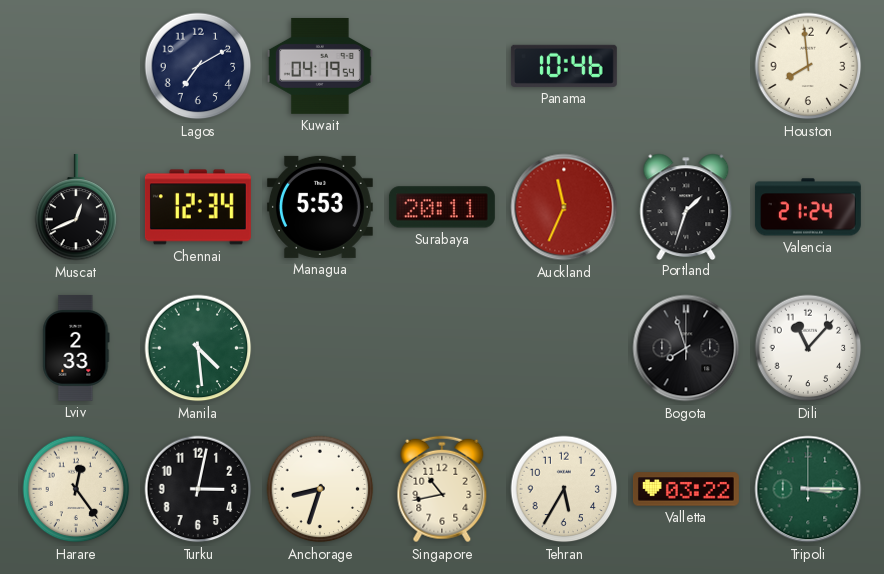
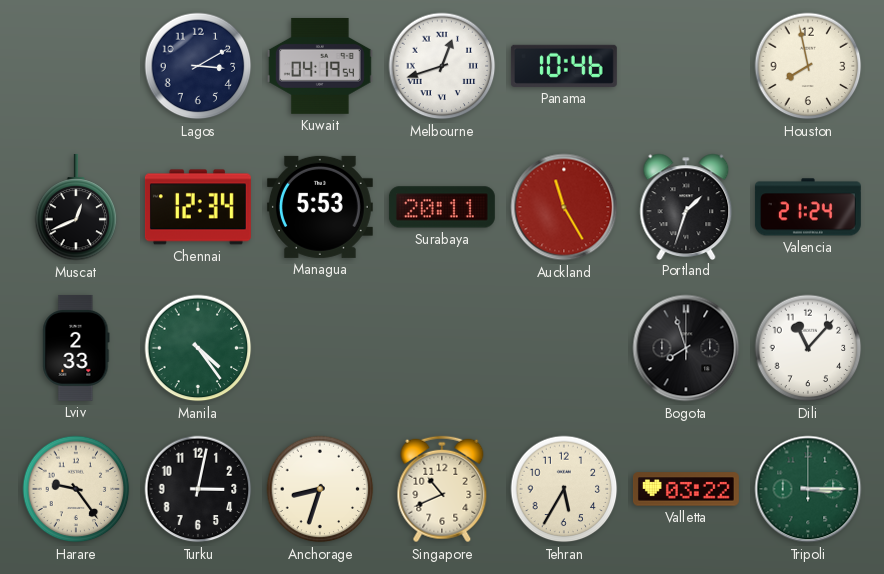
Lagos: 7:10 -> 3:10
Melbourne: none -> 12:42
Houston: 7:59 -> 7:58
Auckland: 11:34 -> 11:25
Manila: 4:29 -> 4:24
Harare: 12:24 -> 9:24
Singapore: 10:43 -> 10:41
